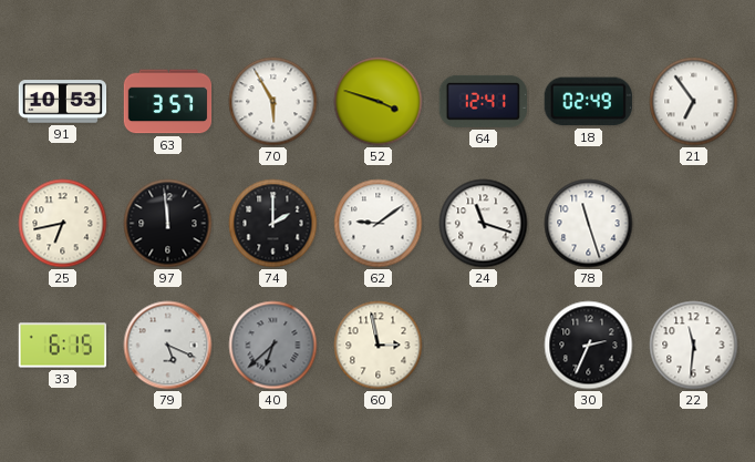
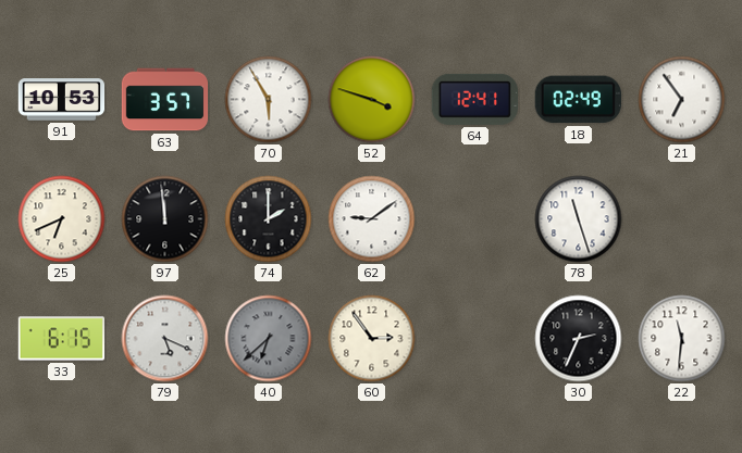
25: 6:43 -> 6:41
24: 11:18 -> none
60: 2:58 -> 2:54
